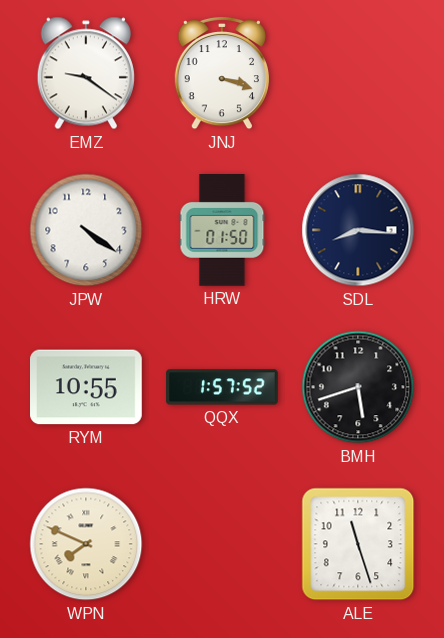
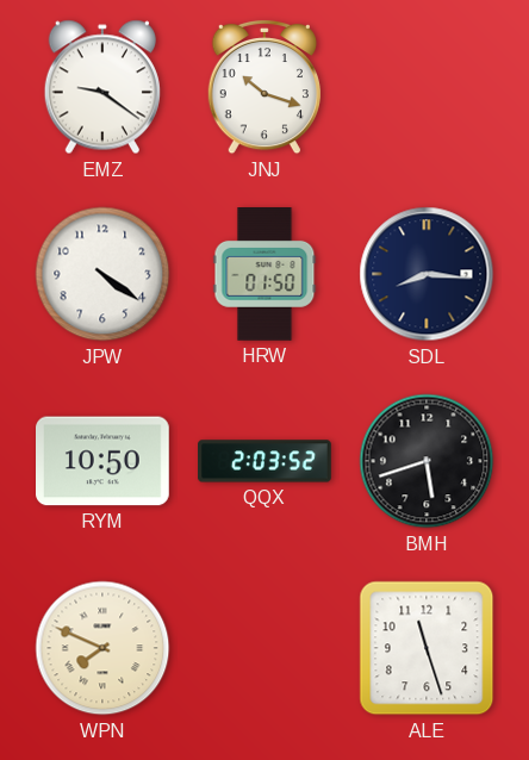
JNJ: 3:18 -> 10:18
RYM: 10:55 -> 10:50
QQX: 1:57 -> 2:03
